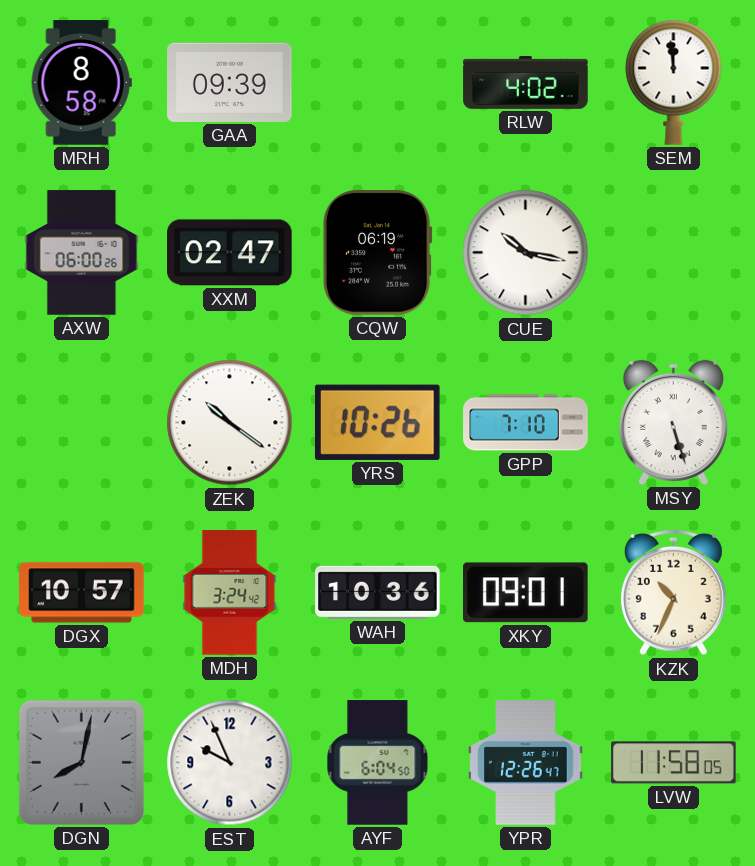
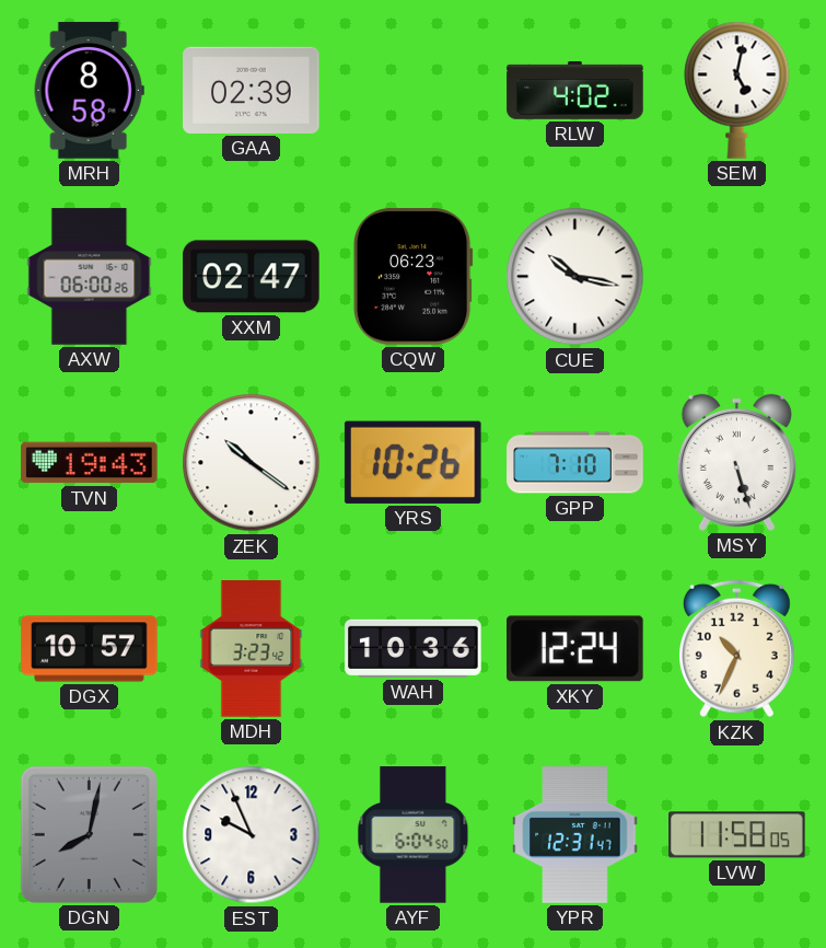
GAA: 09:39 -> 02:39
SEM: 11:59 -> 5:02
CQW: 06:19 -> 06:23
TVN: none -> 19:43
MDH: 3:24 -> 3:23
XKY: 09:01 -> 12:24
YPR: 12:26 -> 12:31
